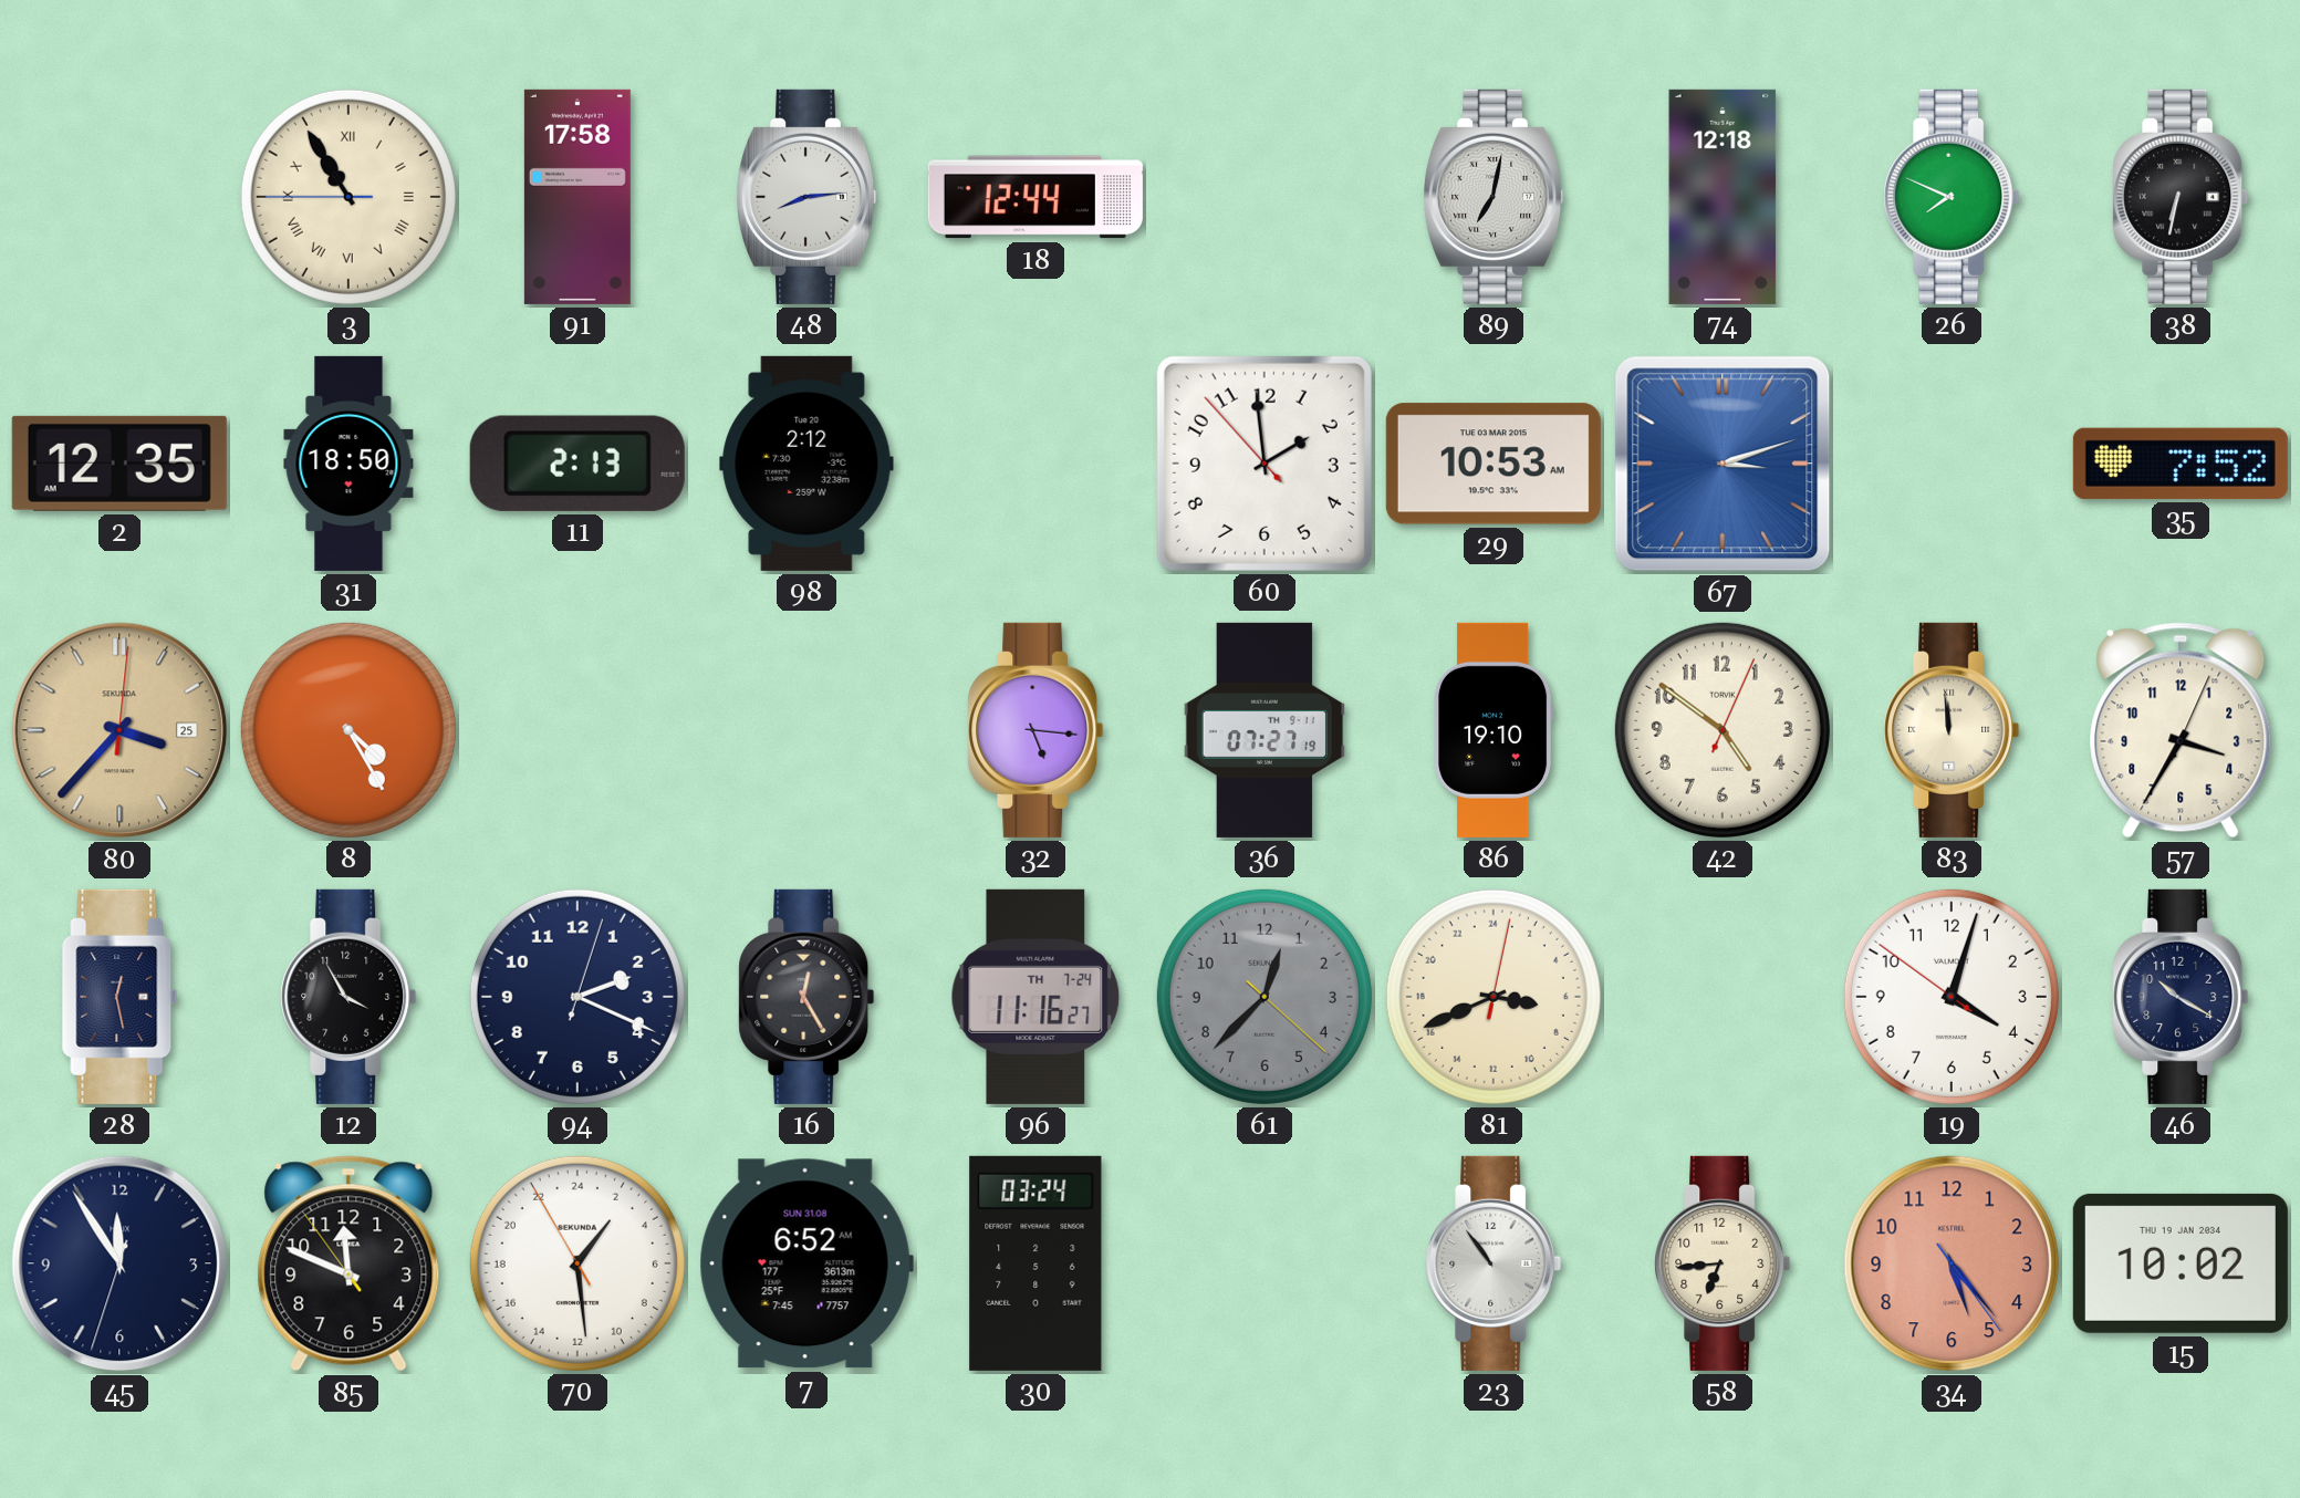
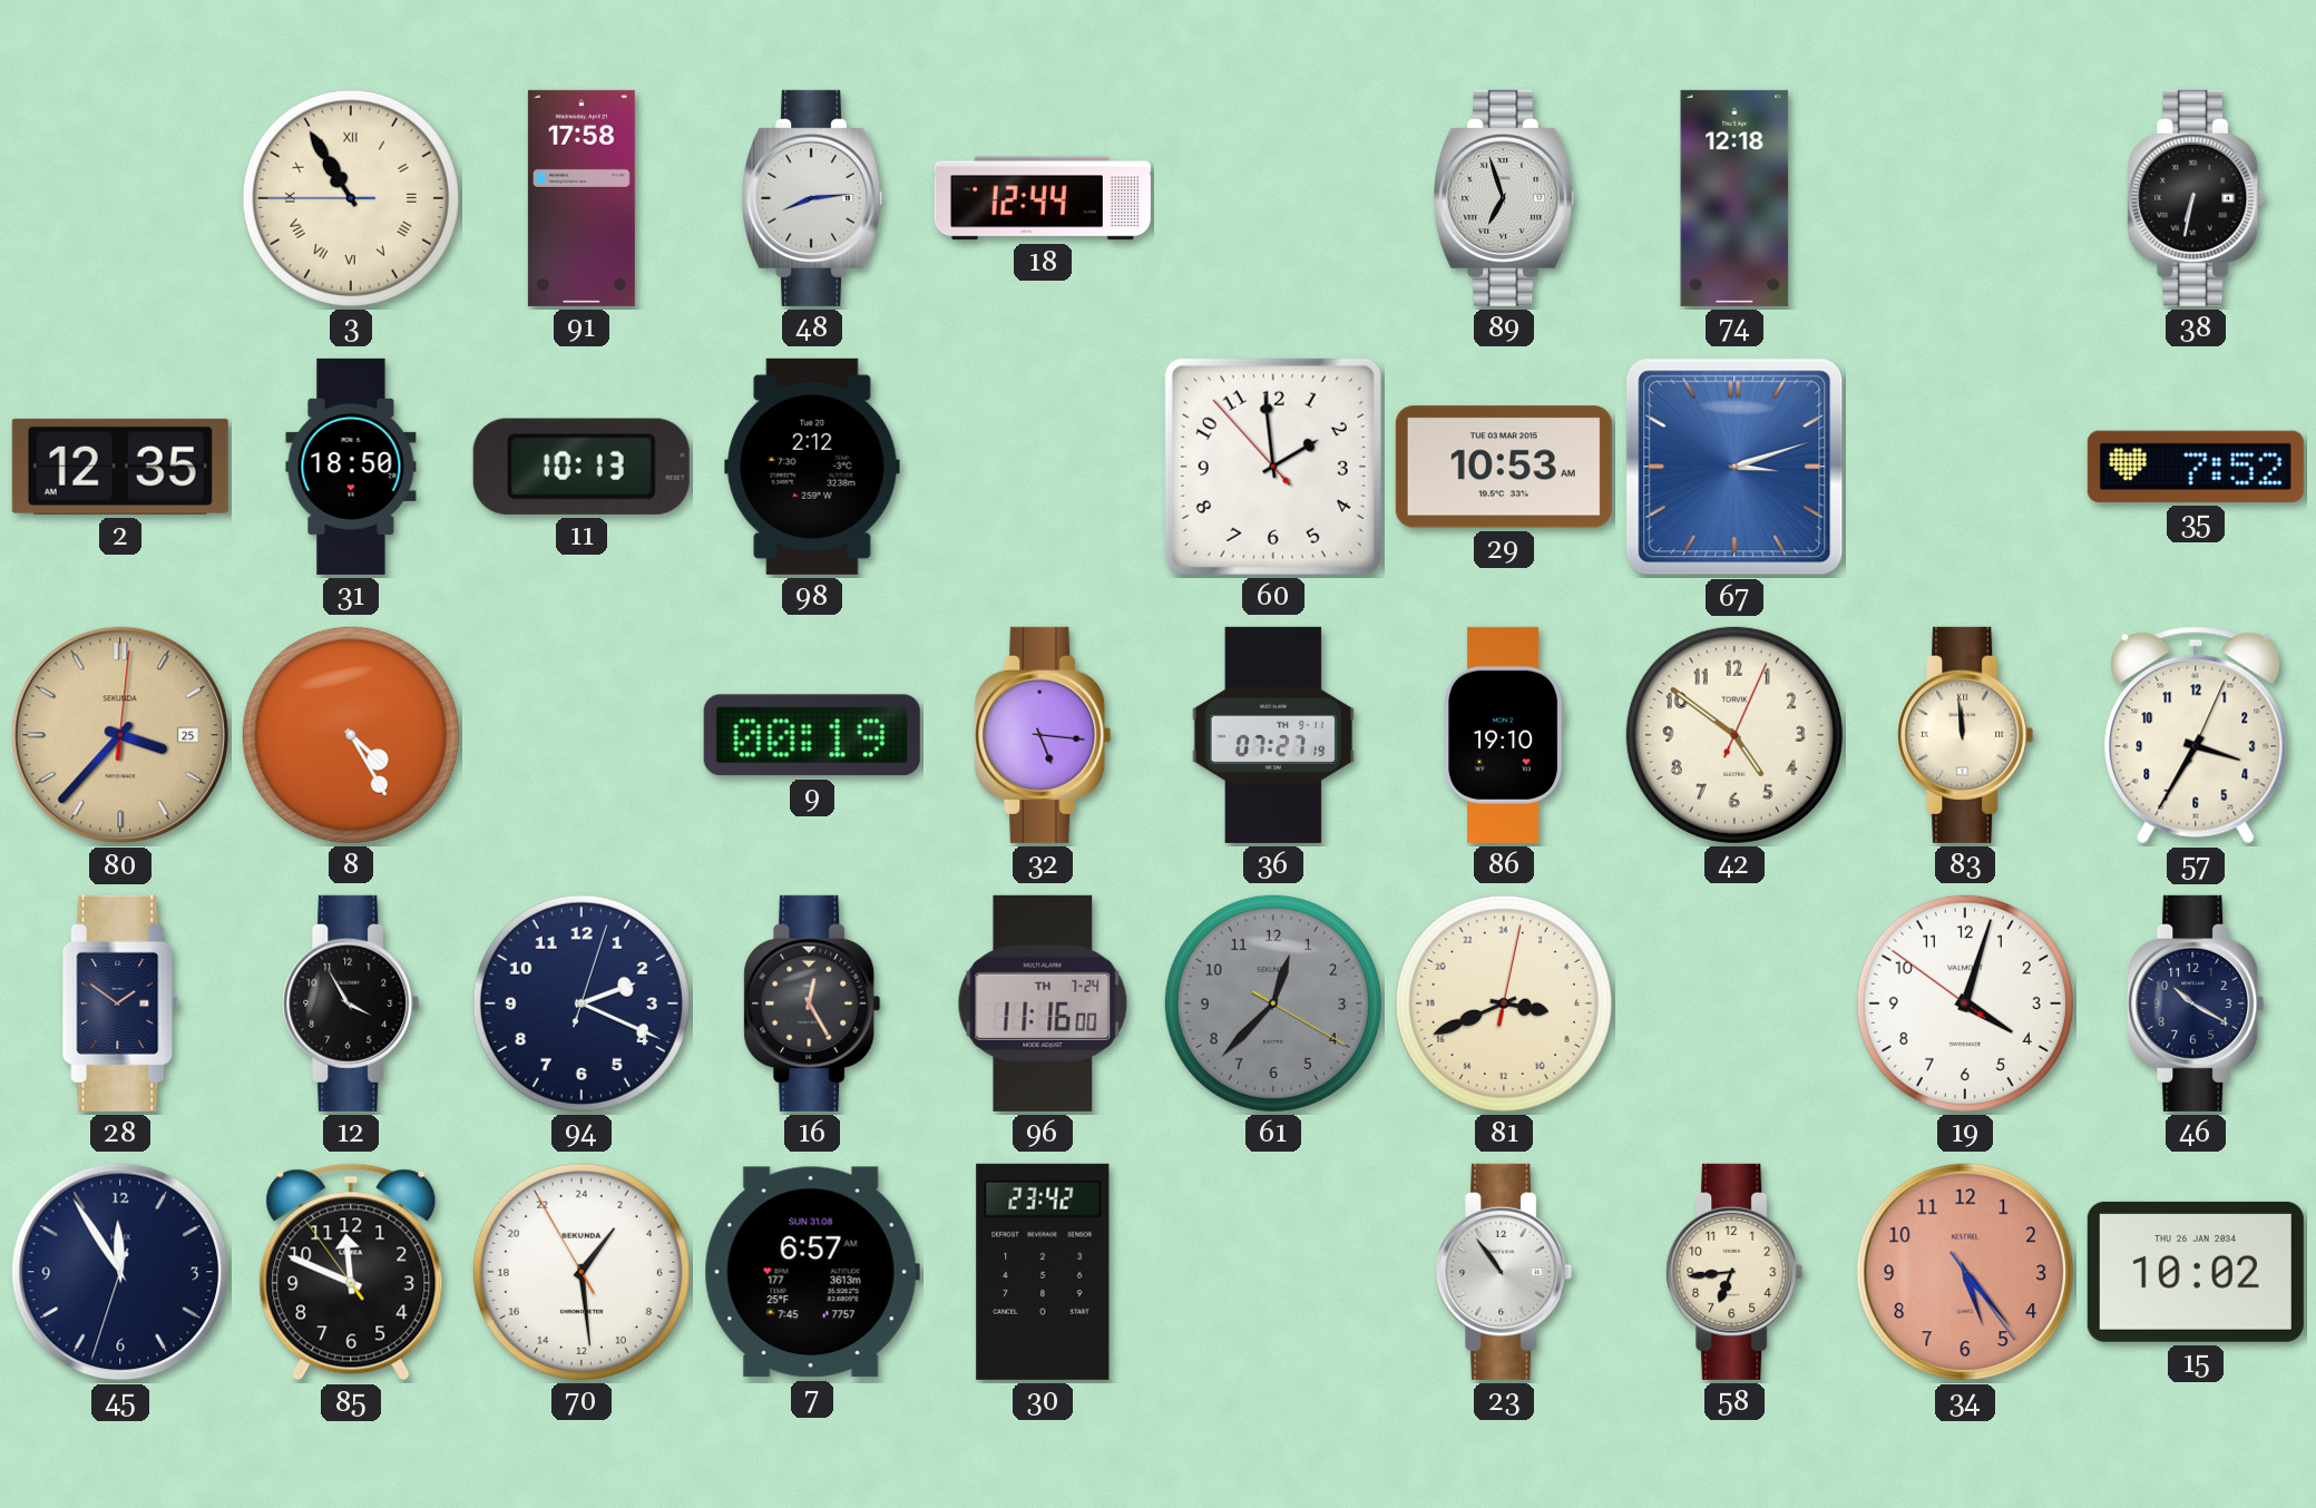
89: 7:02 -> 6:57
26: 7:49 -> none
11: 2:13 -> 10:13
9: none -> 00:19
28: 12:28 -> 1:51
96: 11:16:27 -> 11:16:00
61: 12:37:22 -> 12:37:20
7: 6:52 -> 6:57
30: 03:24 -> 23:42
15 date: THU 19 JAN 2034 -> THU 26 JAN 2034
